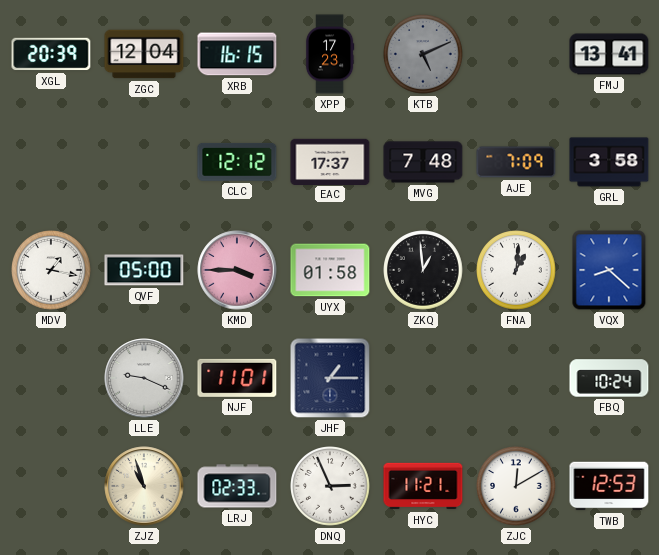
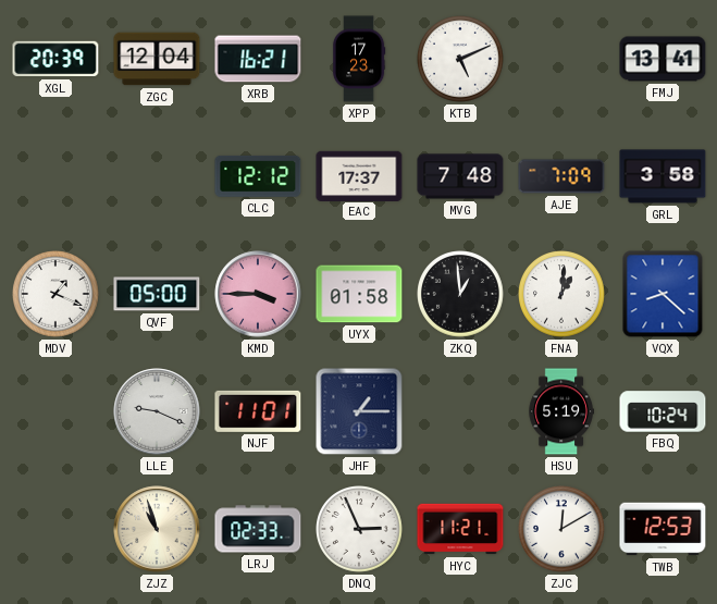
XRB: 16:15 -> 16:21
KTB dial: grey -> white
MDV: 1:17 -> 1:19
HSU: none -> 5:19
